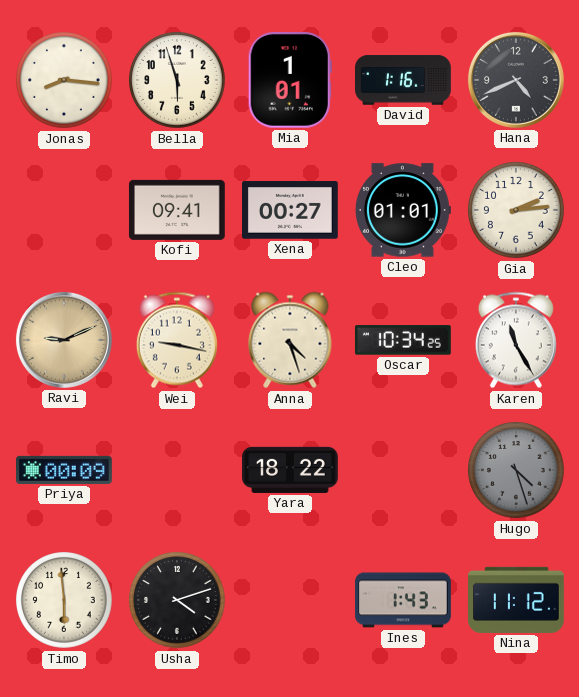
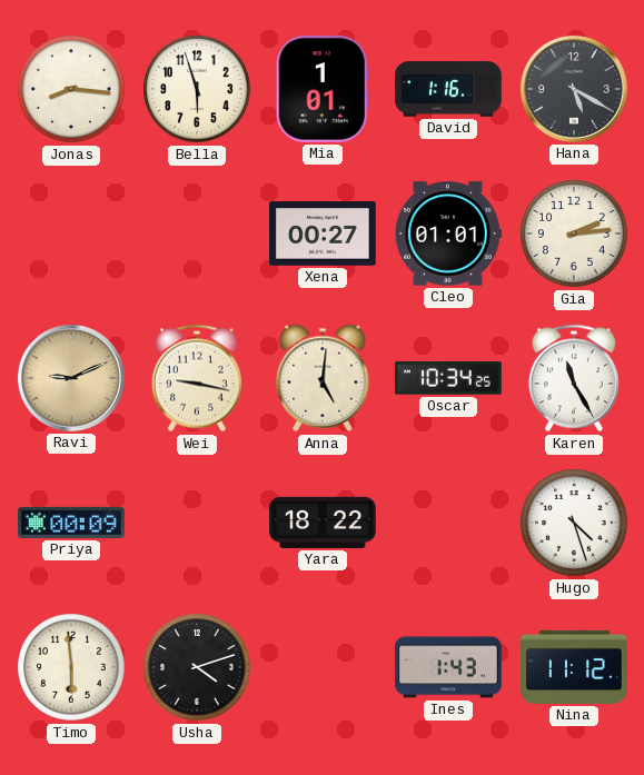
Hana: 4:41 -> 5:20
Kofi: 09:41 -> none
Anna: 4:27 -> 5:01
Hugo dial: grey -> white
